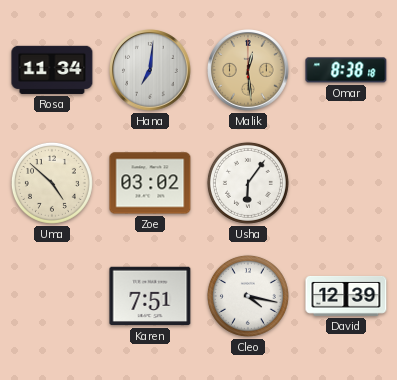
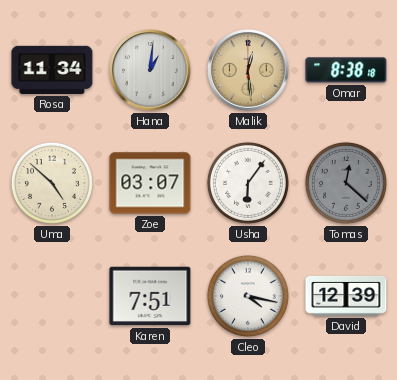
Hana: 7:01 -> 1:01
Zoe: 03:02 -> 03:07
Tomas: none -> 12:22
